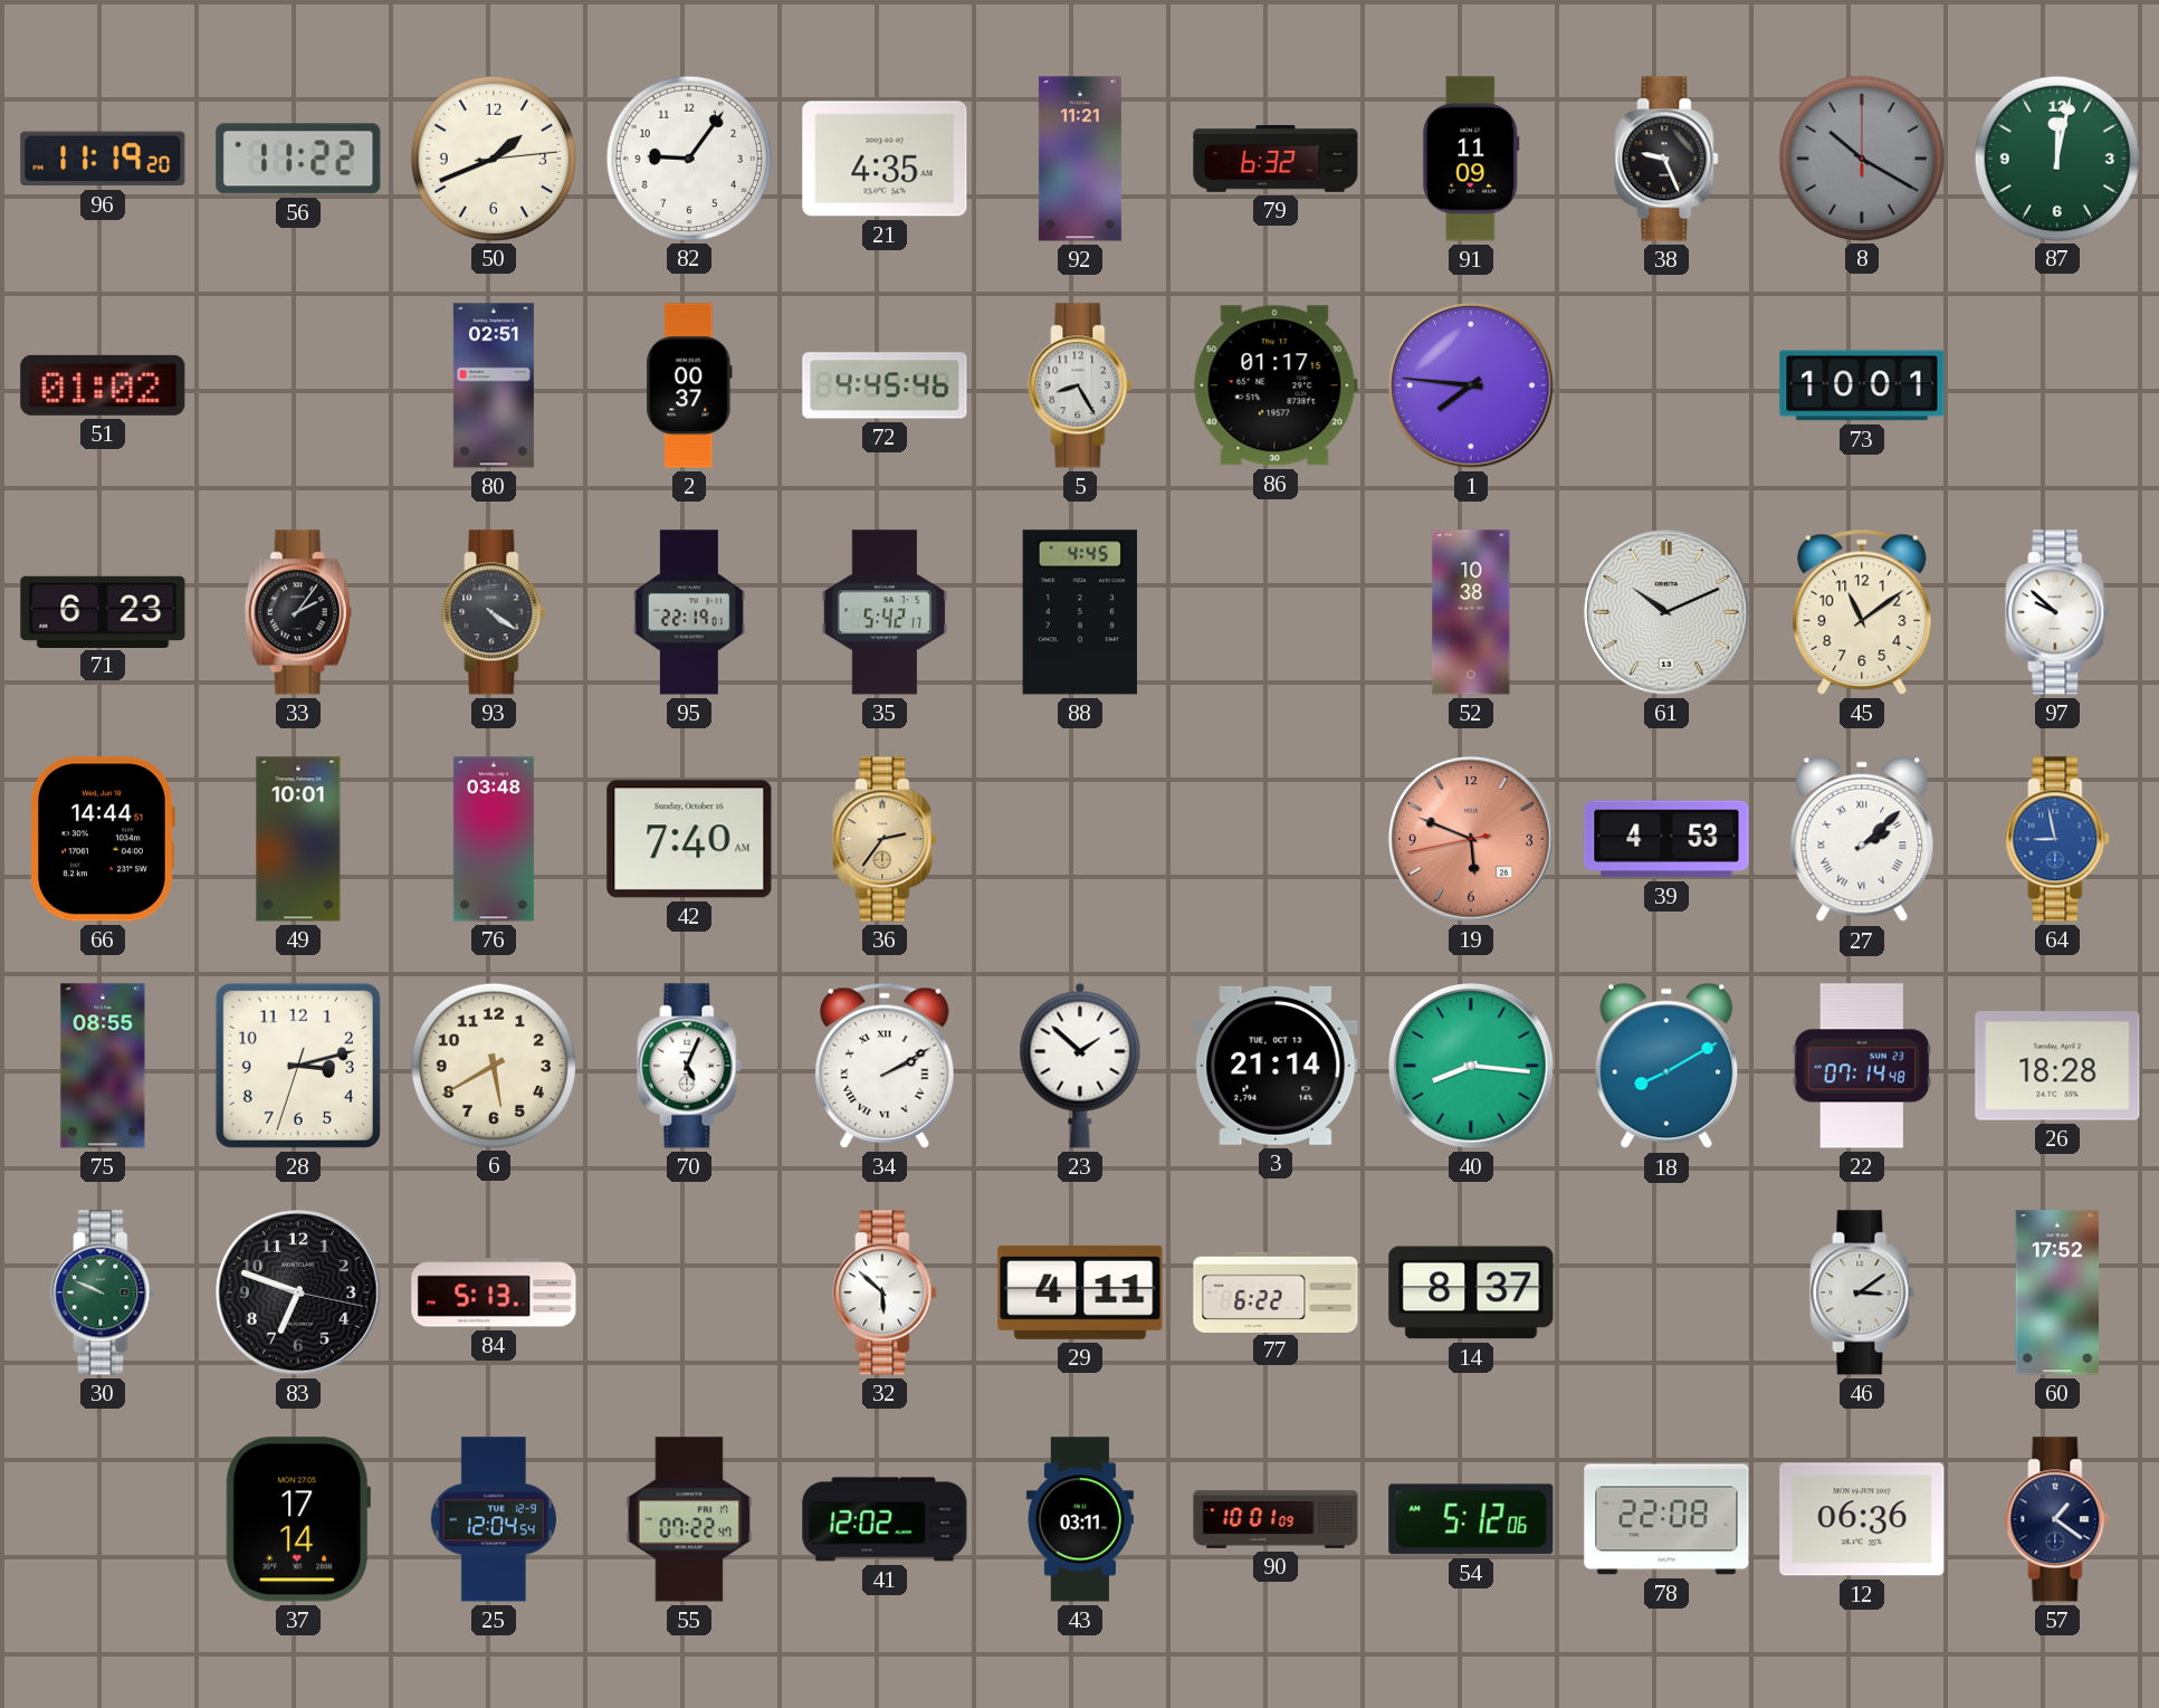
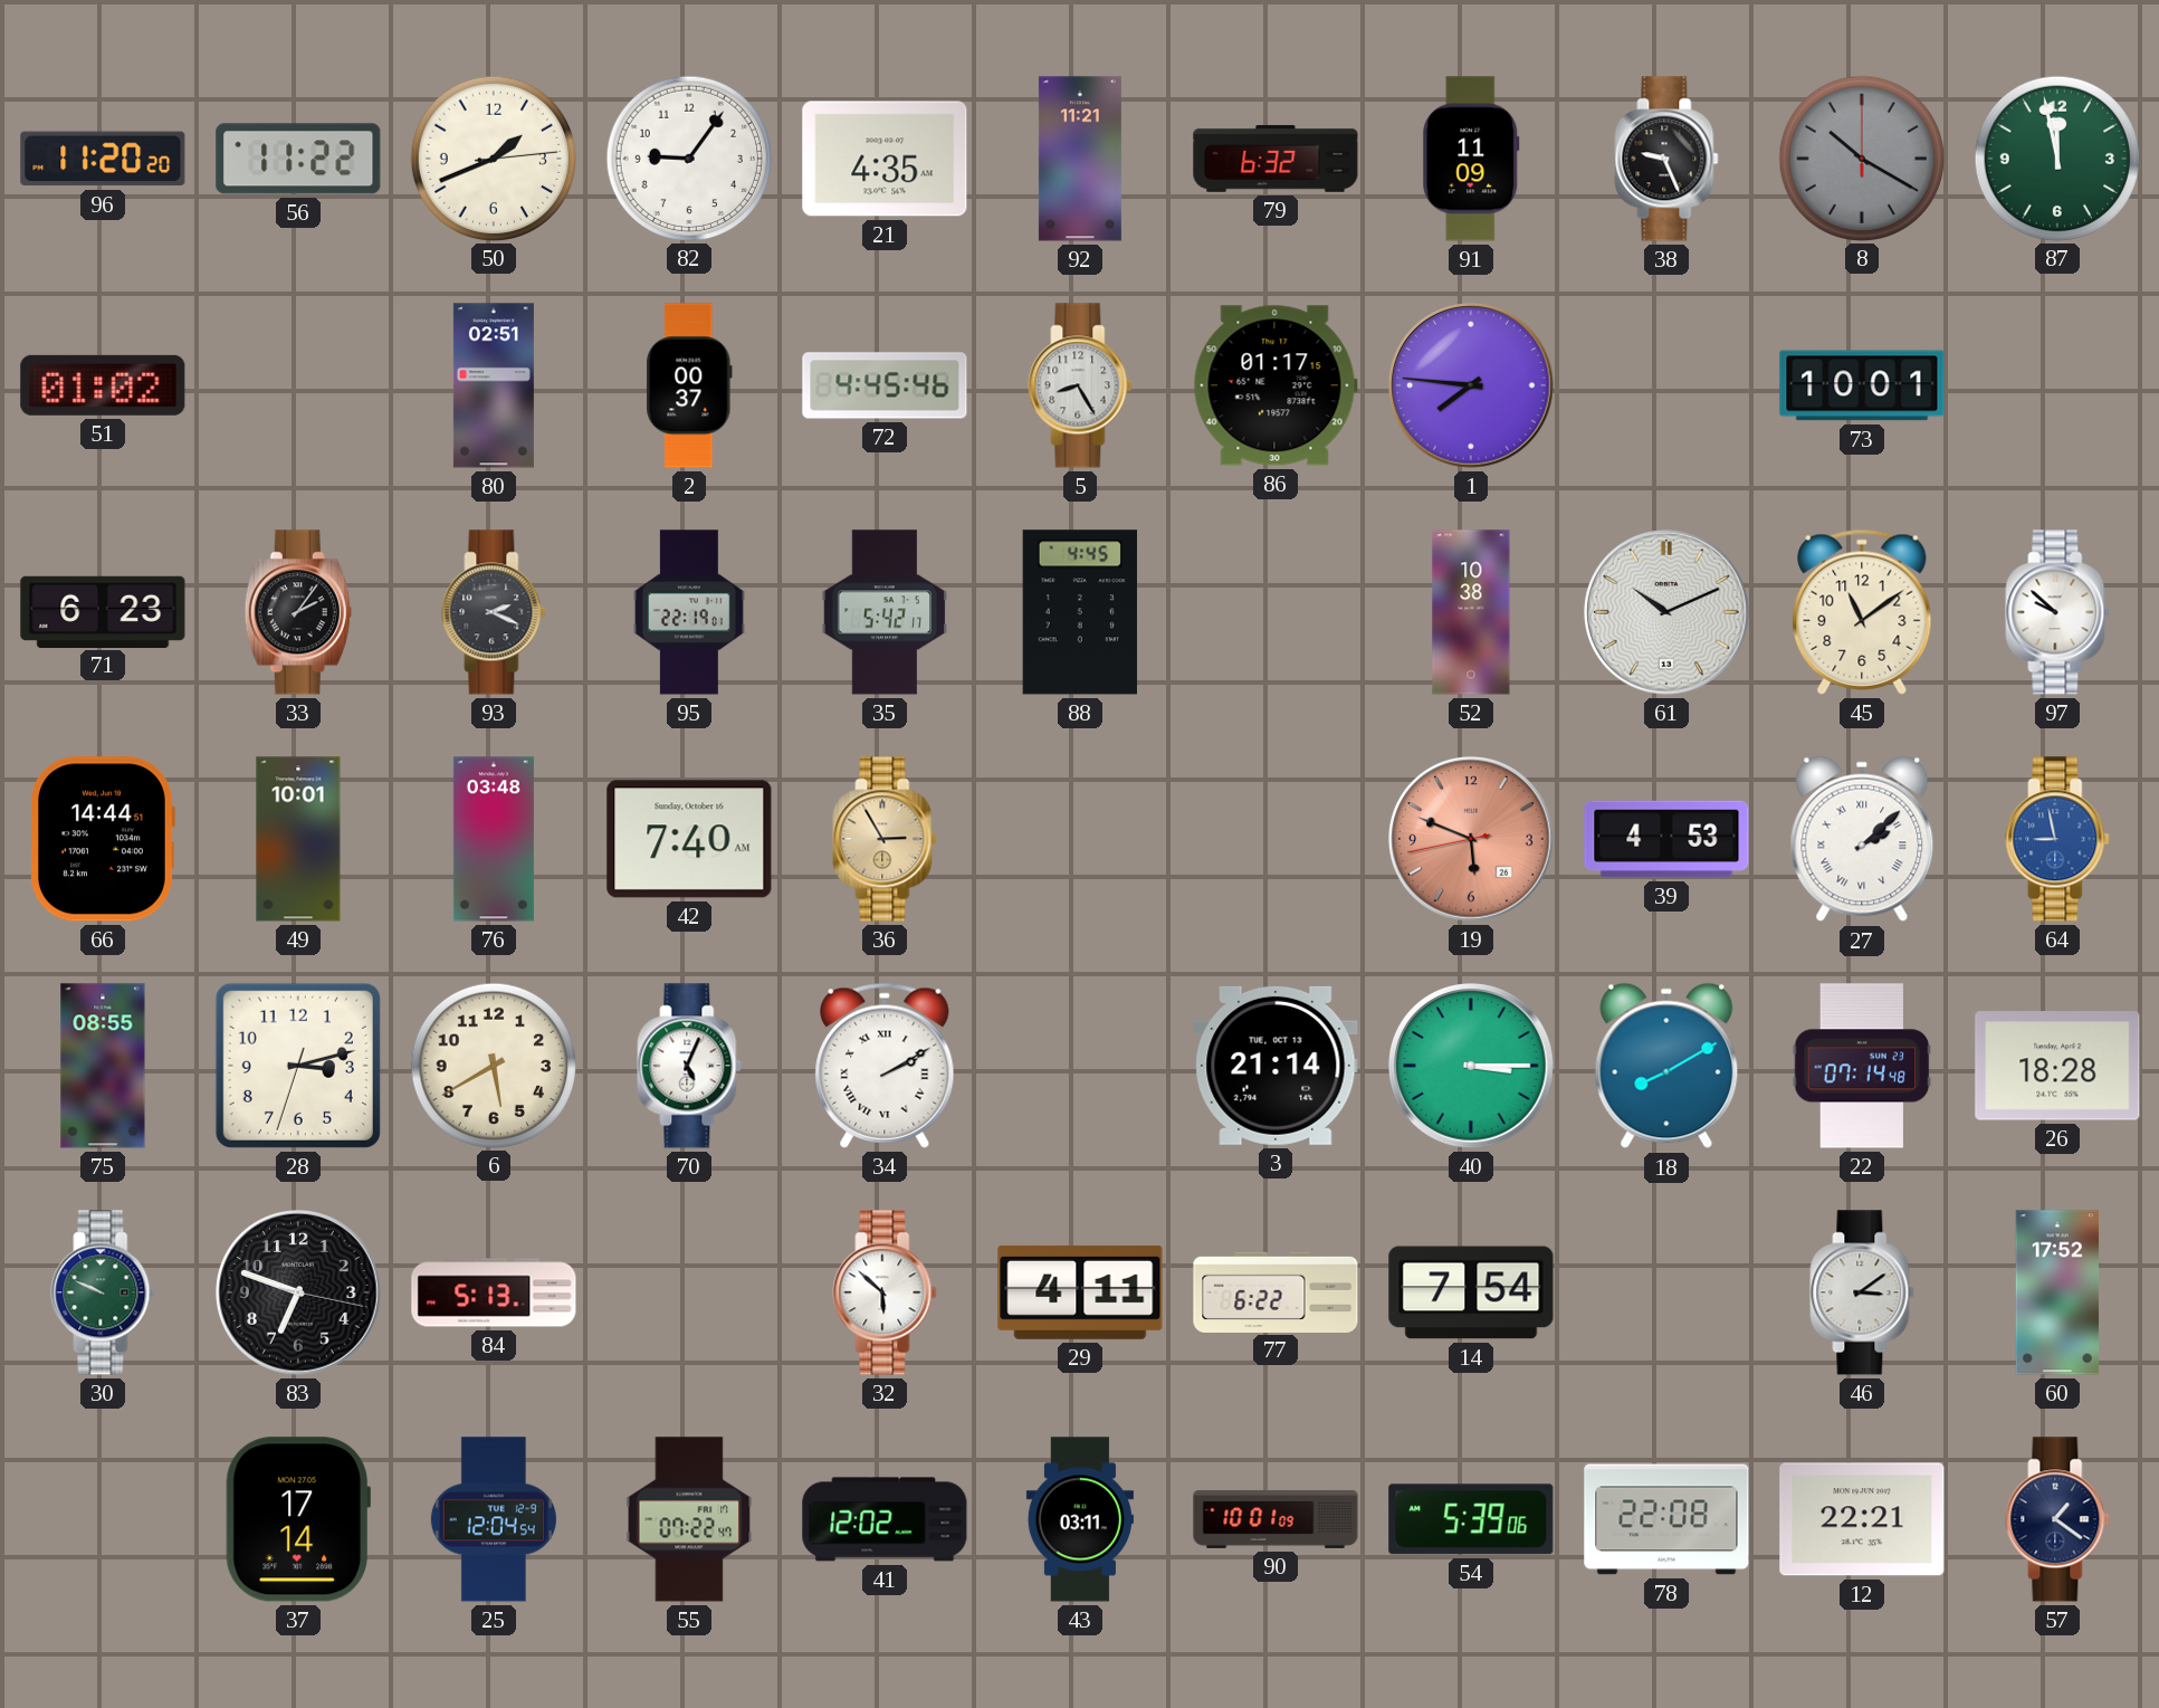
96: 11:19 -> 11:20
87: 12:02 -> 11:58
93: 4:21 -> 2:19
36: 2:36 -> 2:55
23: 1:52 -> none
40: 8:16 -> 3:15
14: 8:37 -> 7:54
54: 5:12 -> 5:39
12: 06:36 -> 22:21
